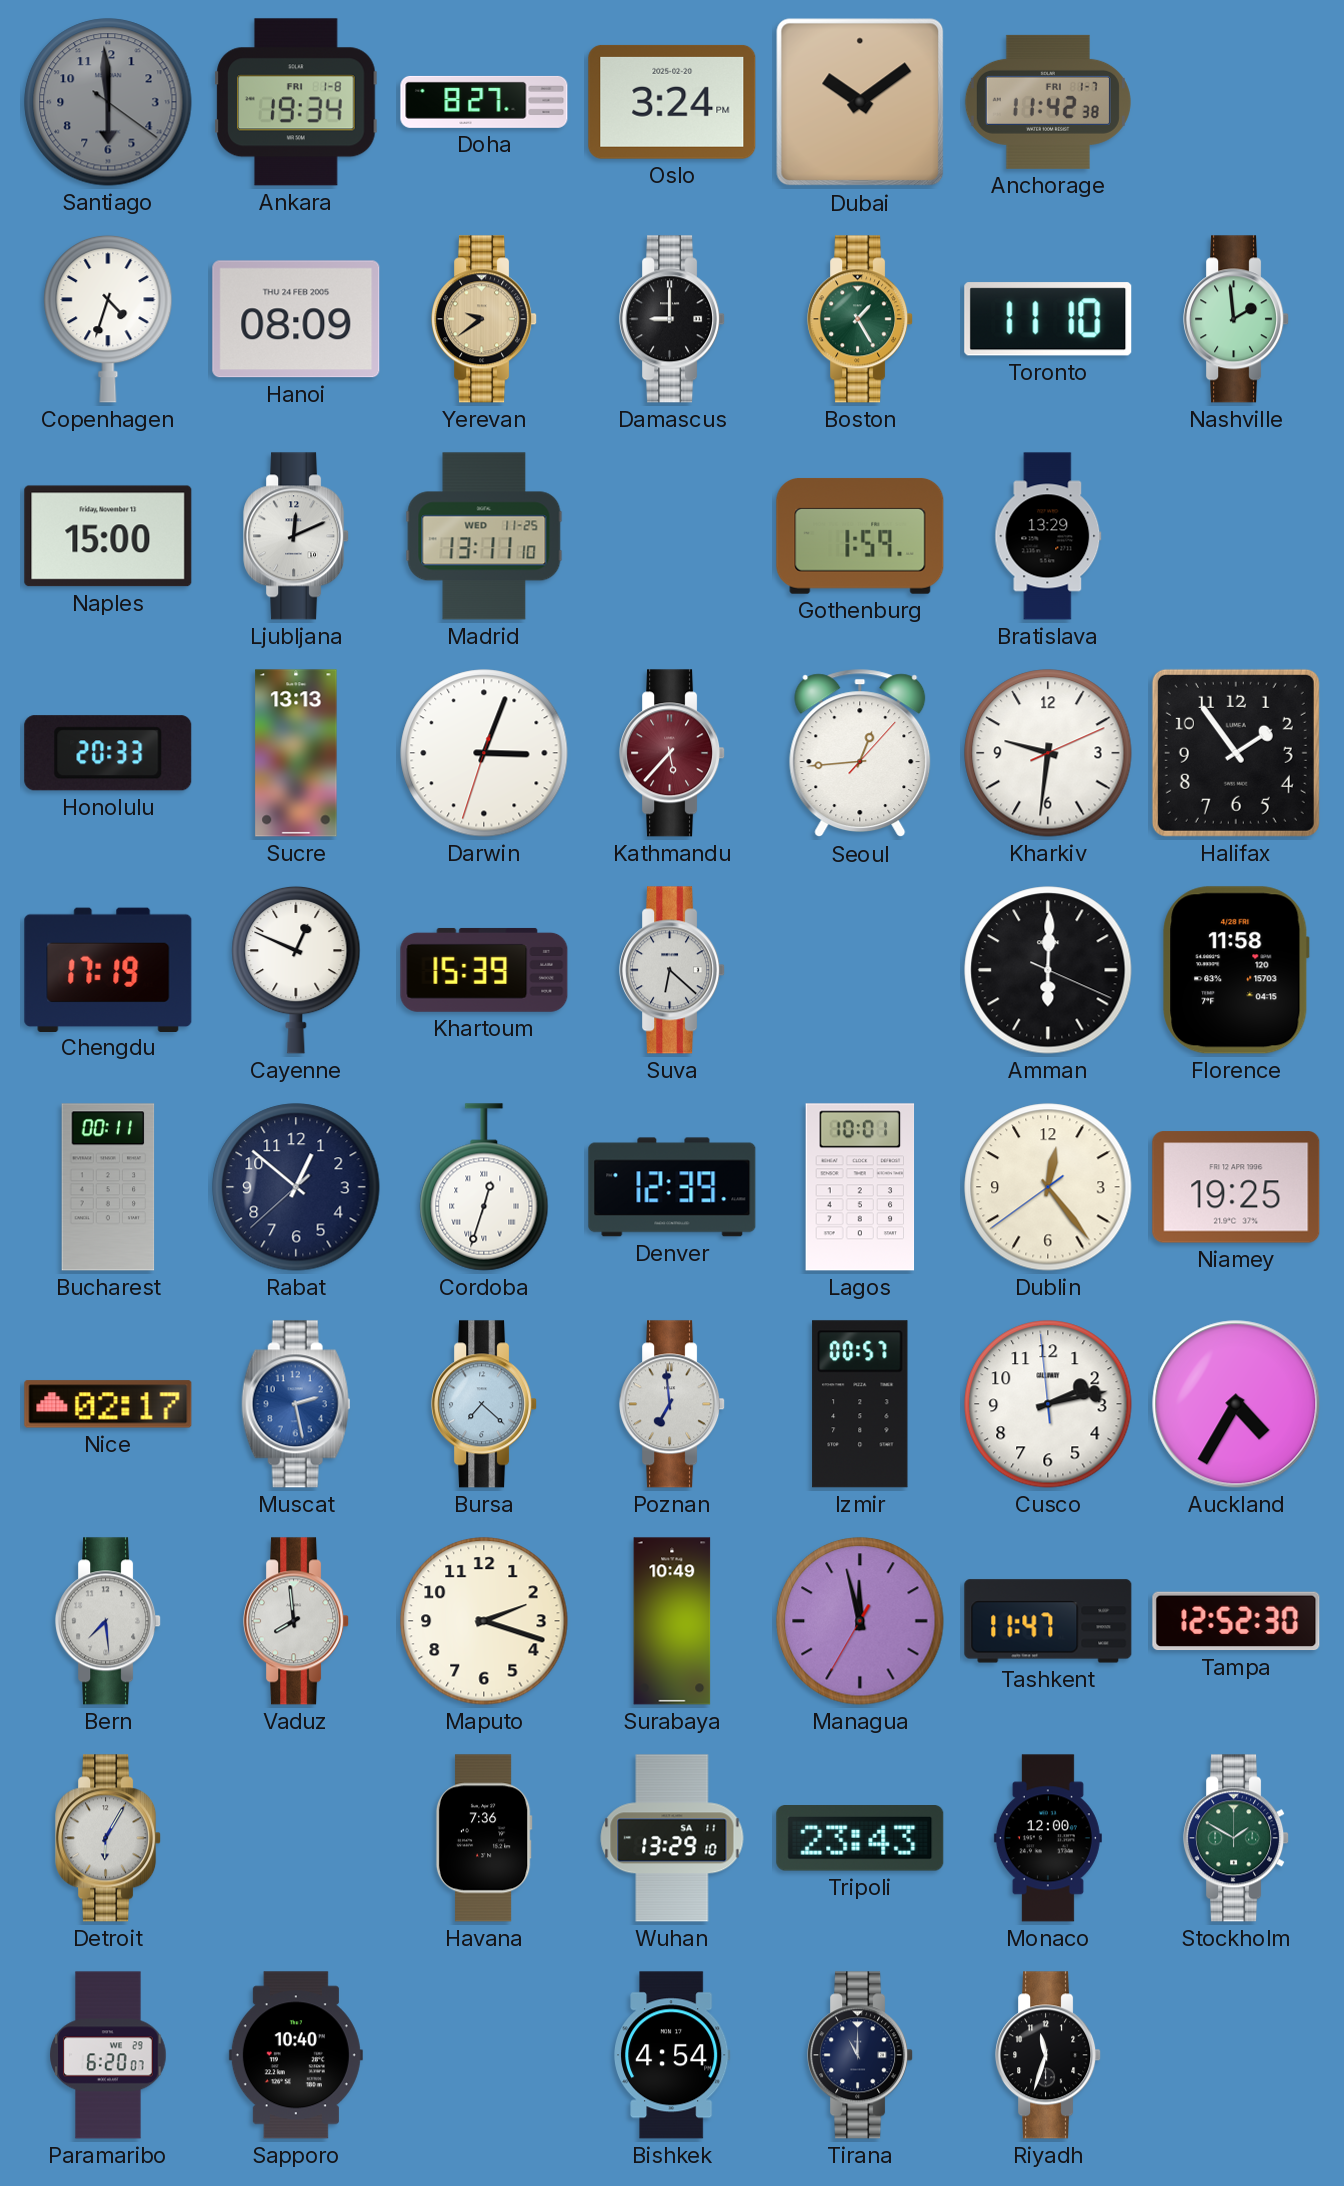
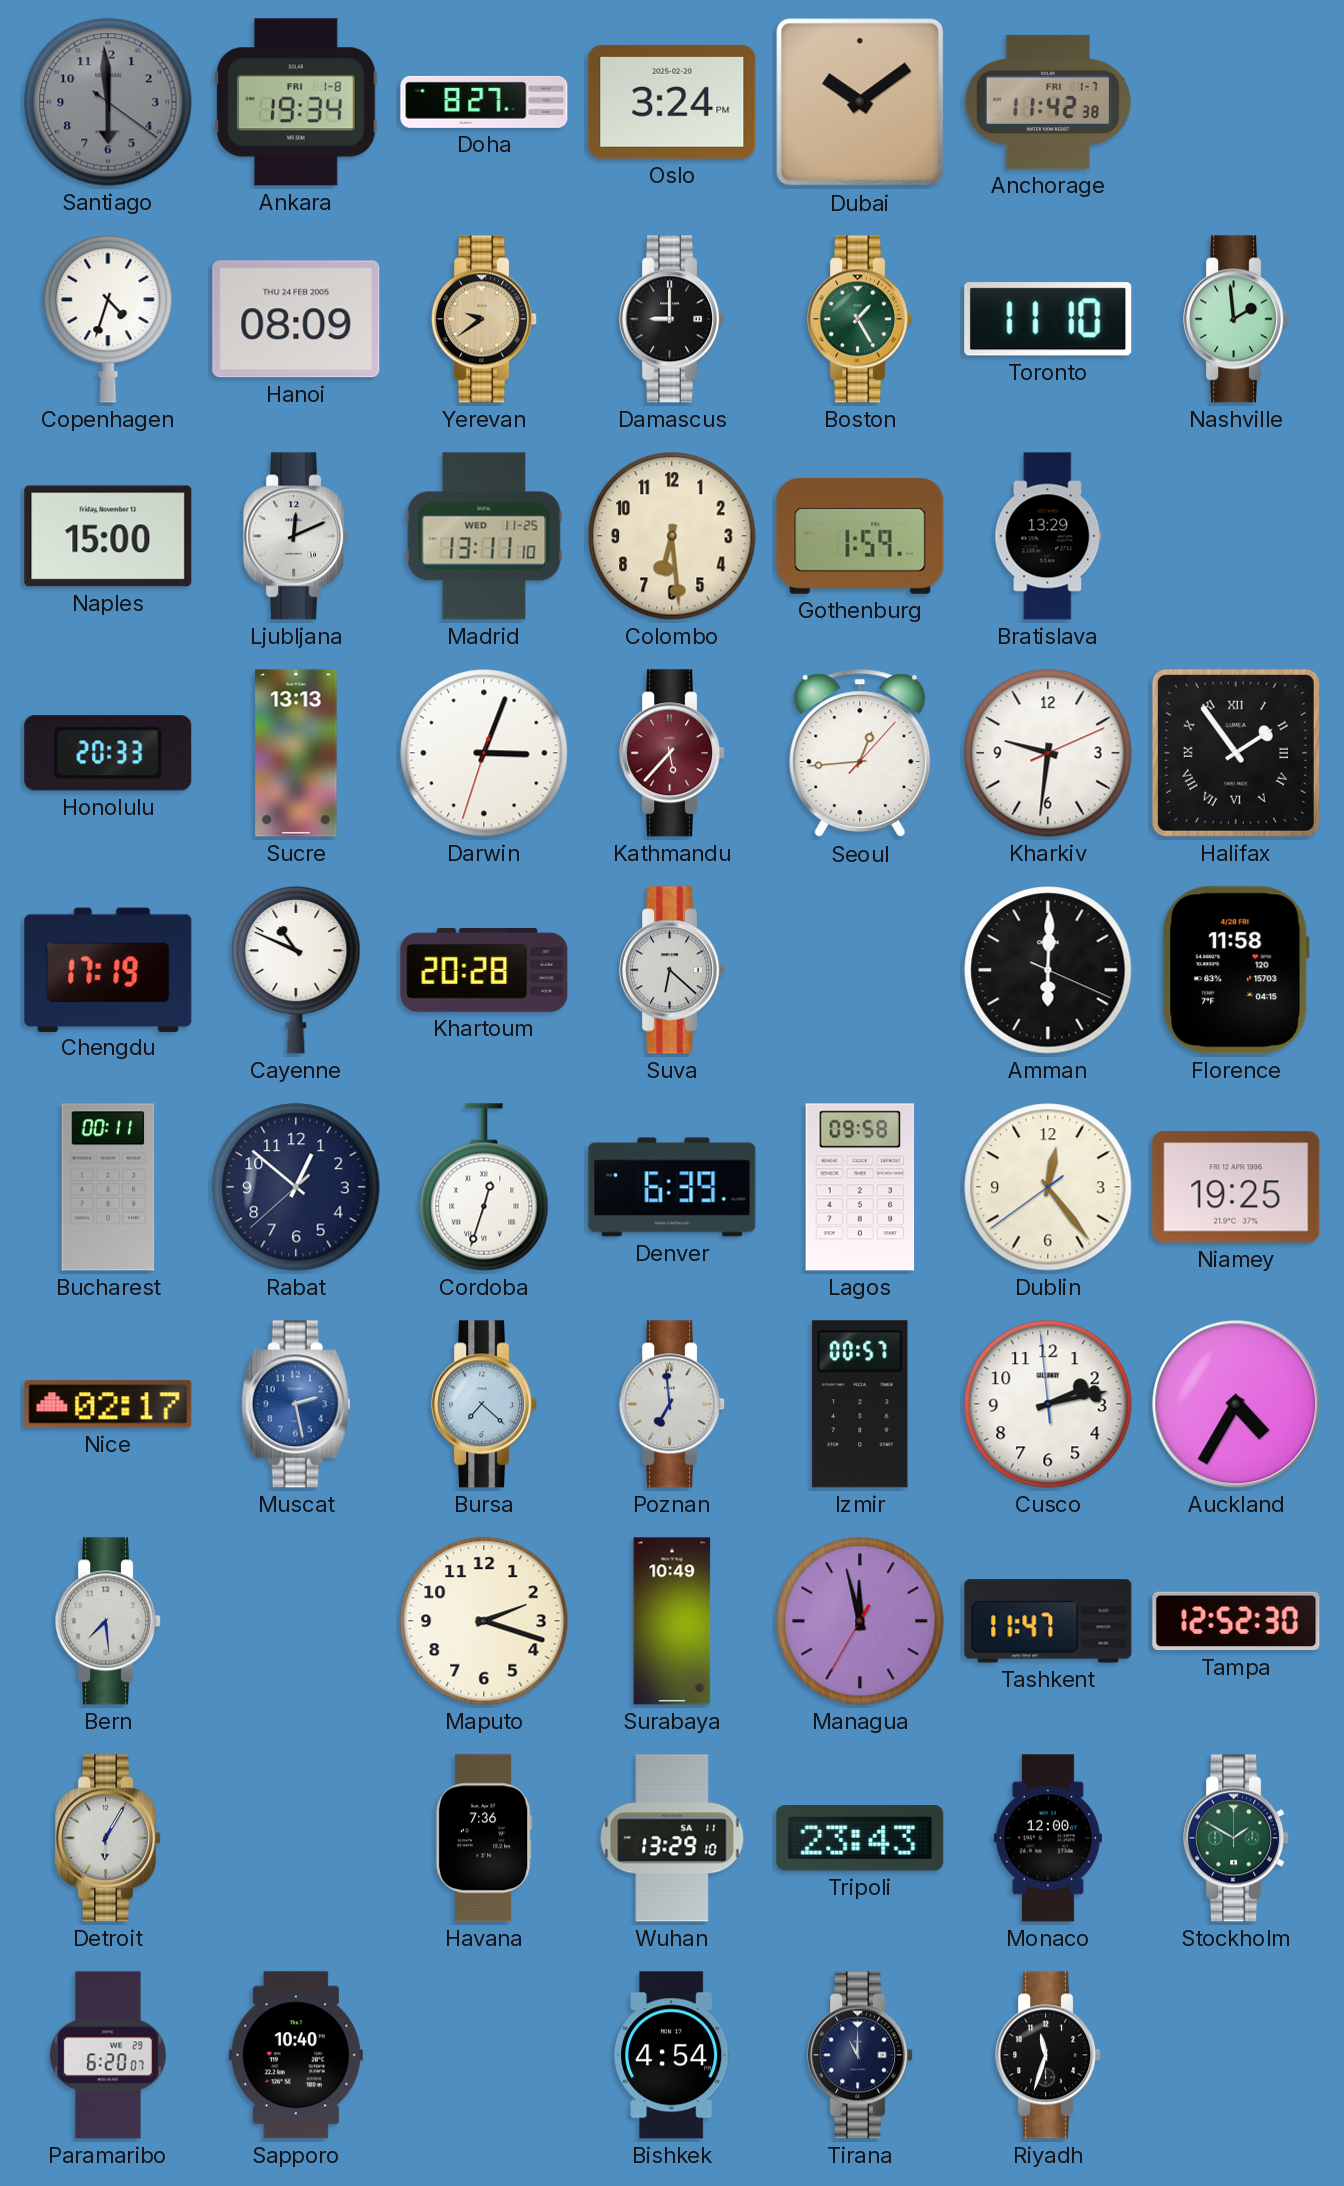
Colombo: none -> 6:29
Halifax numerals: Arabic -> Roman
Cayenne: 12:49 -> 10:49
Khartoum: 15:39 -> 20:28
Denver: 12:39 -> 6:39
Lagos: 10:01 -> 09:58
Vaduz: 7:59 -> none
